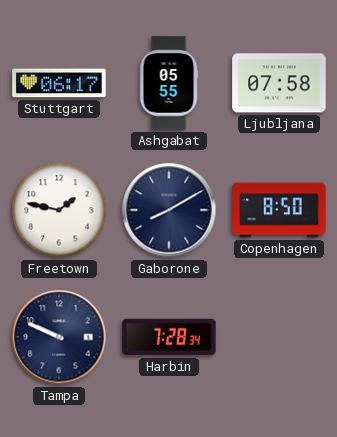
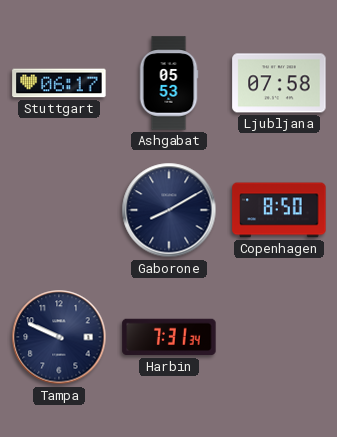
Ashgabat: 05:55 -> 05:53
Freetown: 1:47 -> none
Harbin: 7:28 -> 7:31
